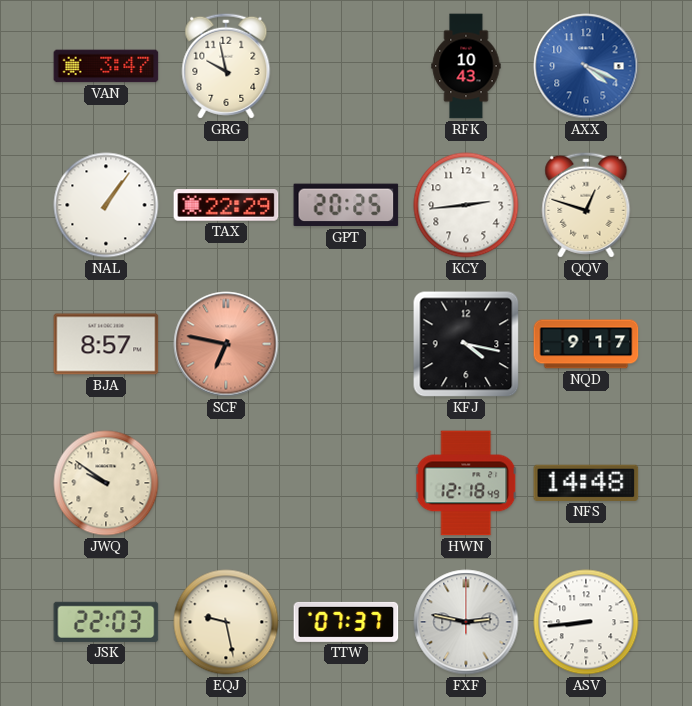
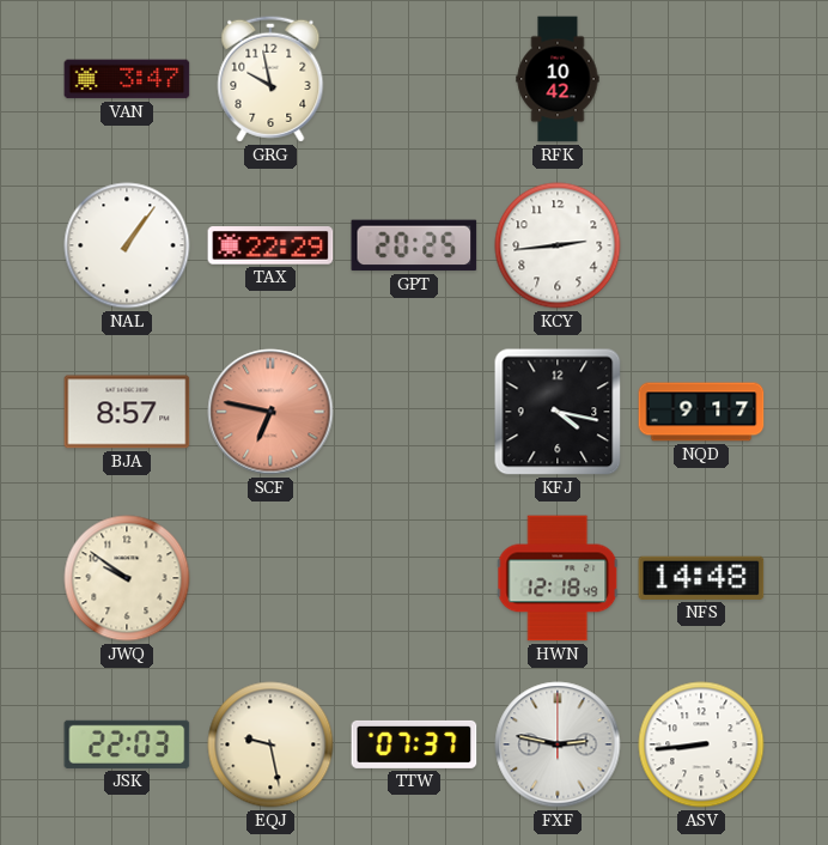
RFK: 10:43 -> 10:42
AXX: 4:19 -> none
QQV: 12:48 -> none
